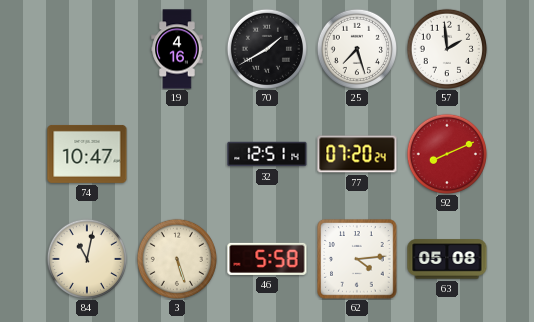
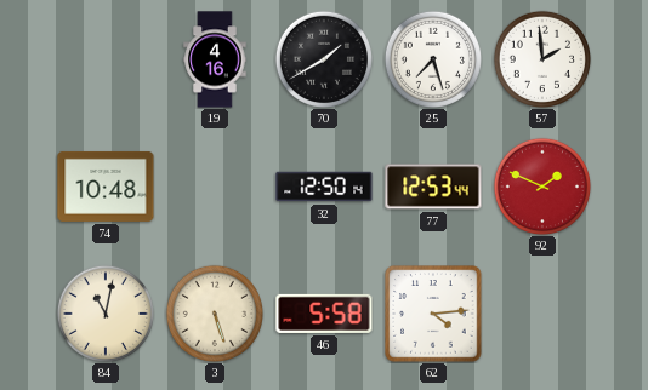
74: 10:47 -> 10:48
32: 12:51 -> 12:50
77: 07:20 -> 12:53
92: 8:11 -> 1:49
63: 05:08 -> none
